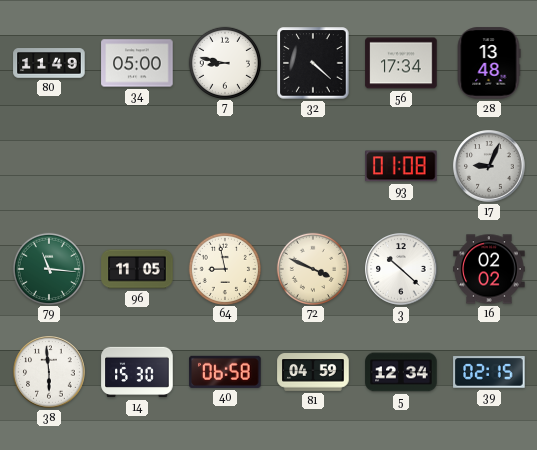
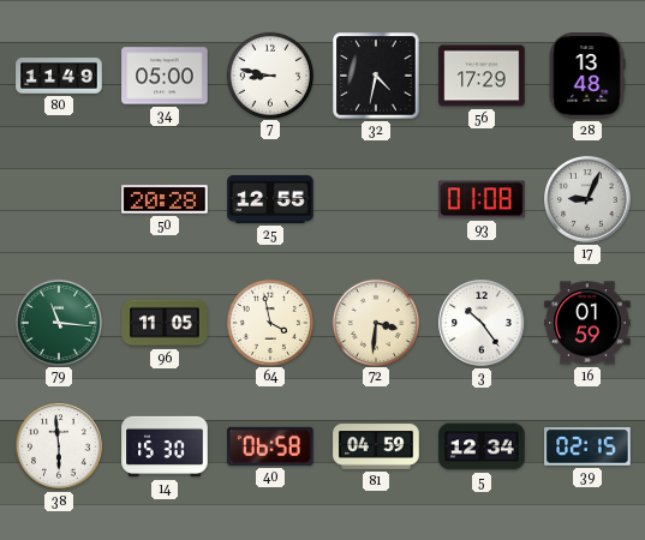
32: 4:22 -> 4:32
56: 17:34 -> 17:29
50: none -> 20:28
25: none -> 12:55
64: 8:58 -> 3:58
72: 3:49 -> 3:31
3: 10:22 -> 10:24
16: 02:02 -> 01:59
